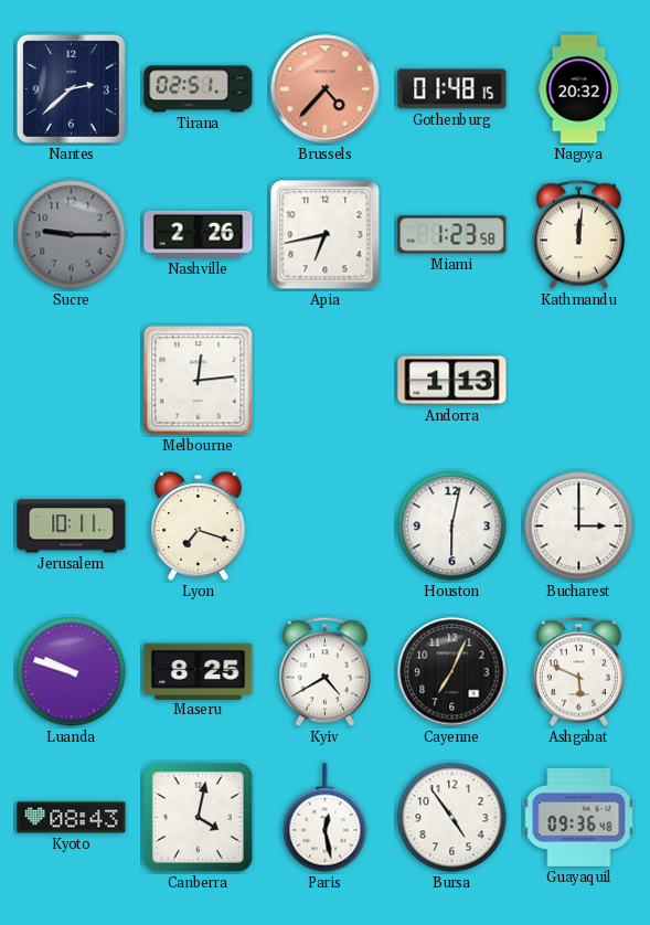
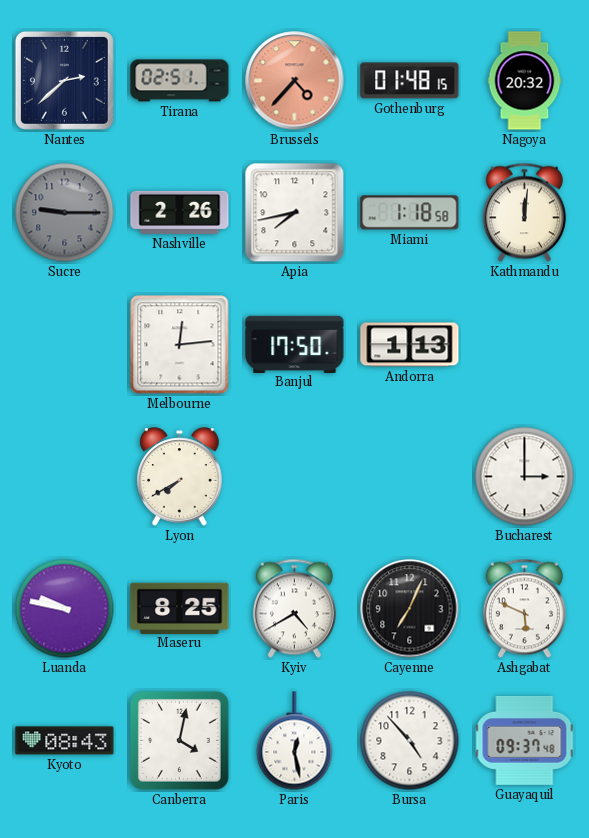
Apia: 6:43 -> 7:43
Miami: 1:23 -> 1:18
Banjul: none -> 17:50
Jerusalem: 10:11 -> none
Lyon: 7:18 -> 7:40
Houston: 6:02 -> none
Luanda: 9:48 -> 9:47
Bursa: 4:54 -> 4:53
Guayaquil: 09:36 -> 09:37
